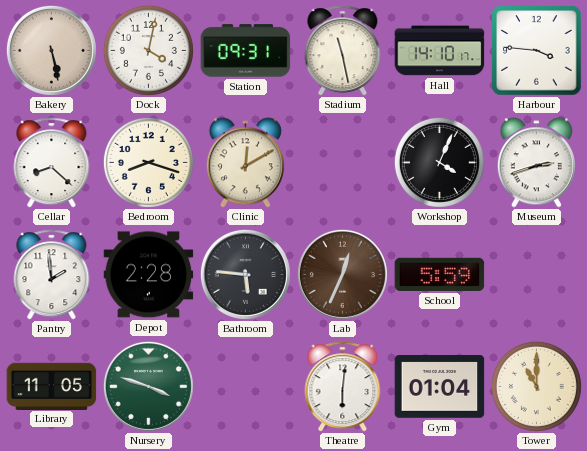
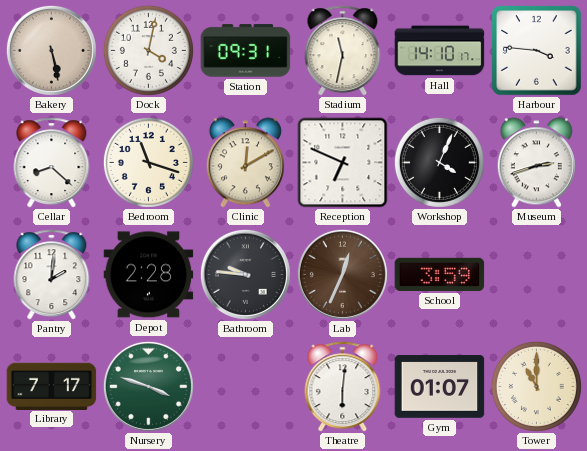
Stadium: 11:28 -> 11:32
Bedroom: 8:18 -> 11:18
Reception: none -> 6:49
Pantry: 1:59 -> 2:01
Bathroom: 5:46 -> 9:46
School: 5:59 -> 3:59
Library: 11:05 -> 7:17
Gym: 01:04 -> 01:07
